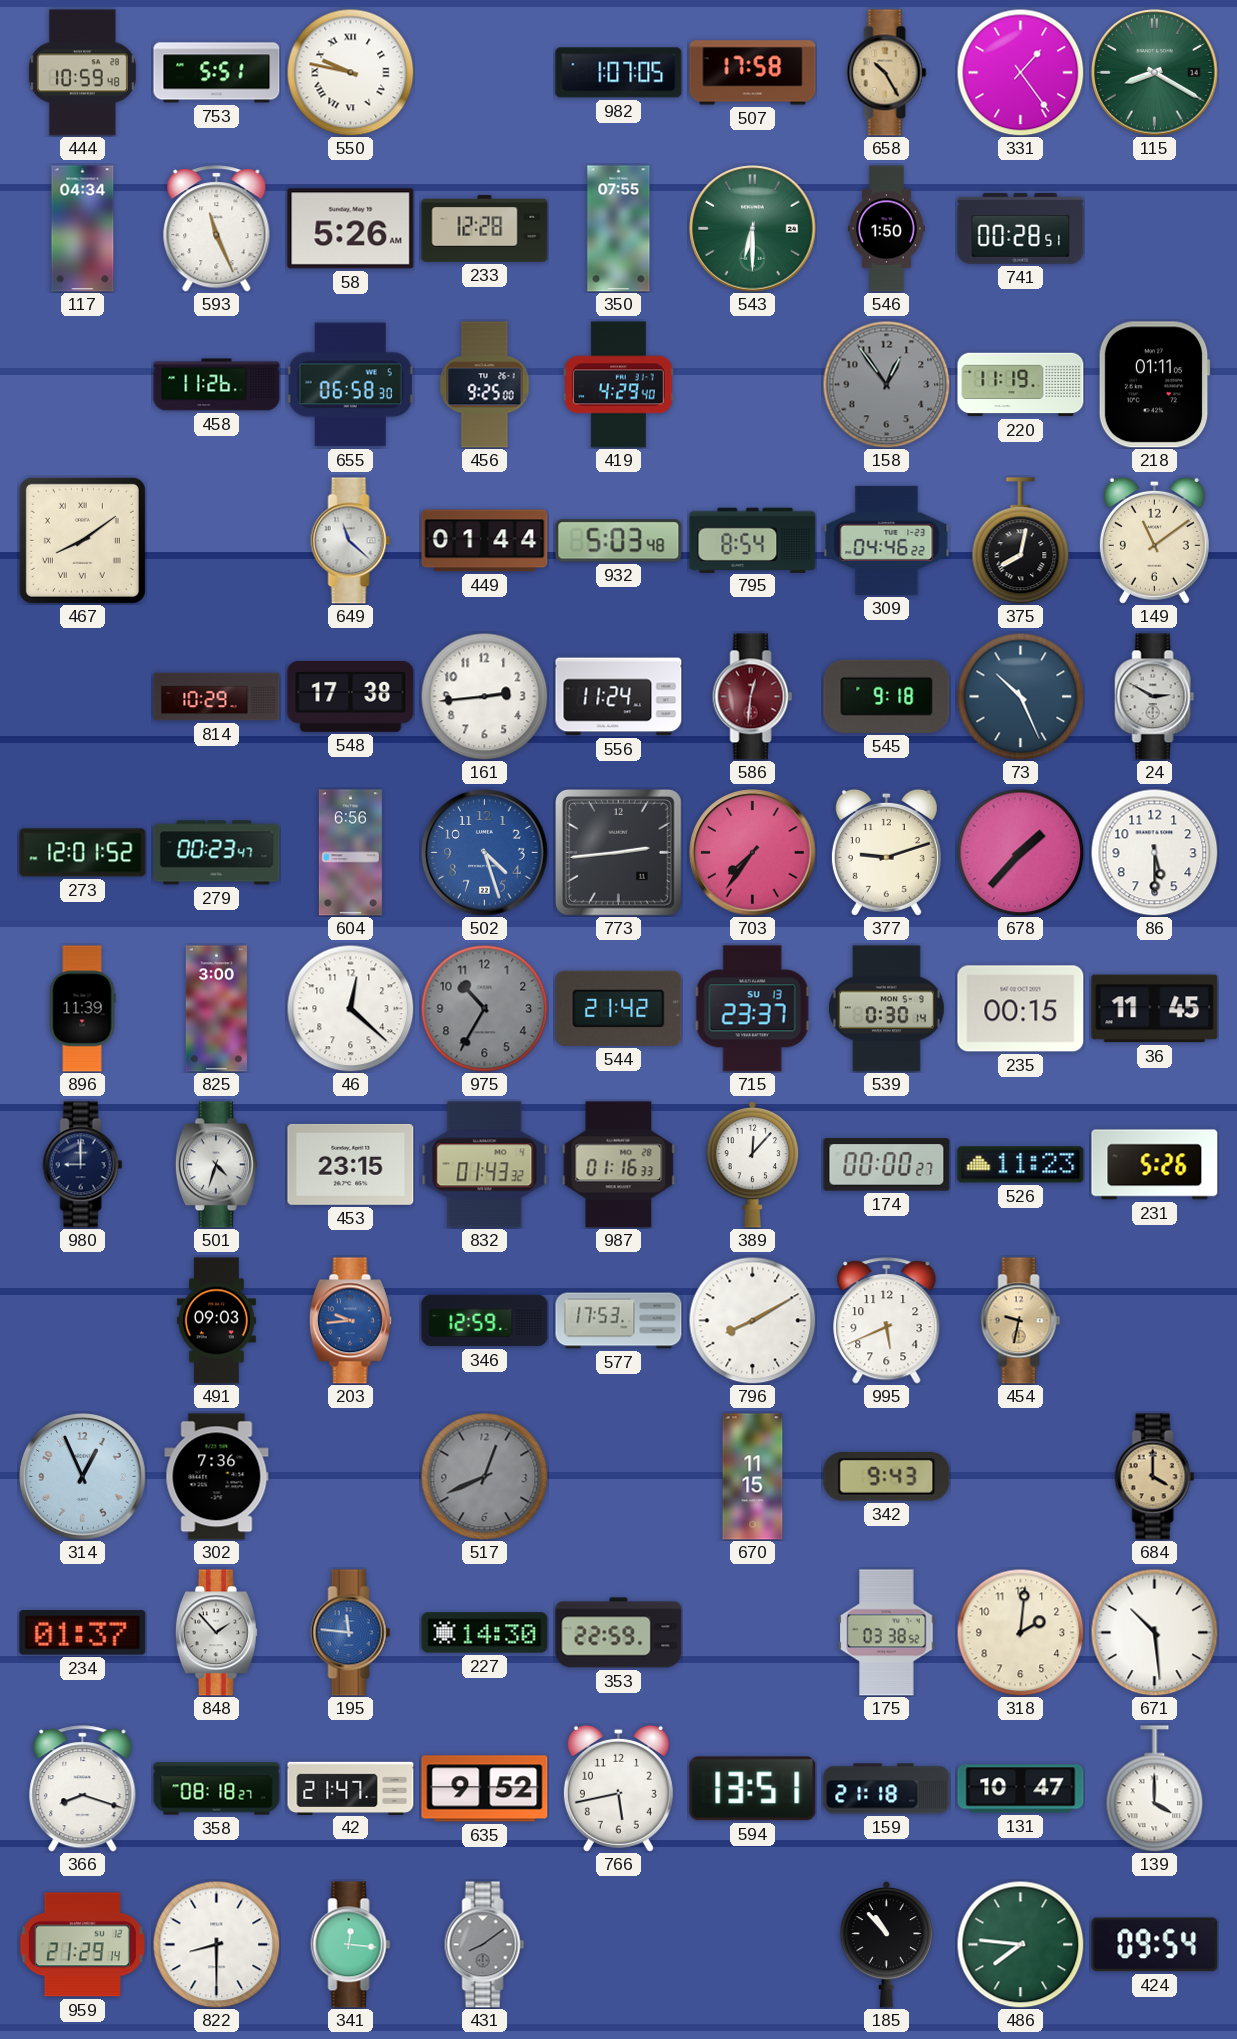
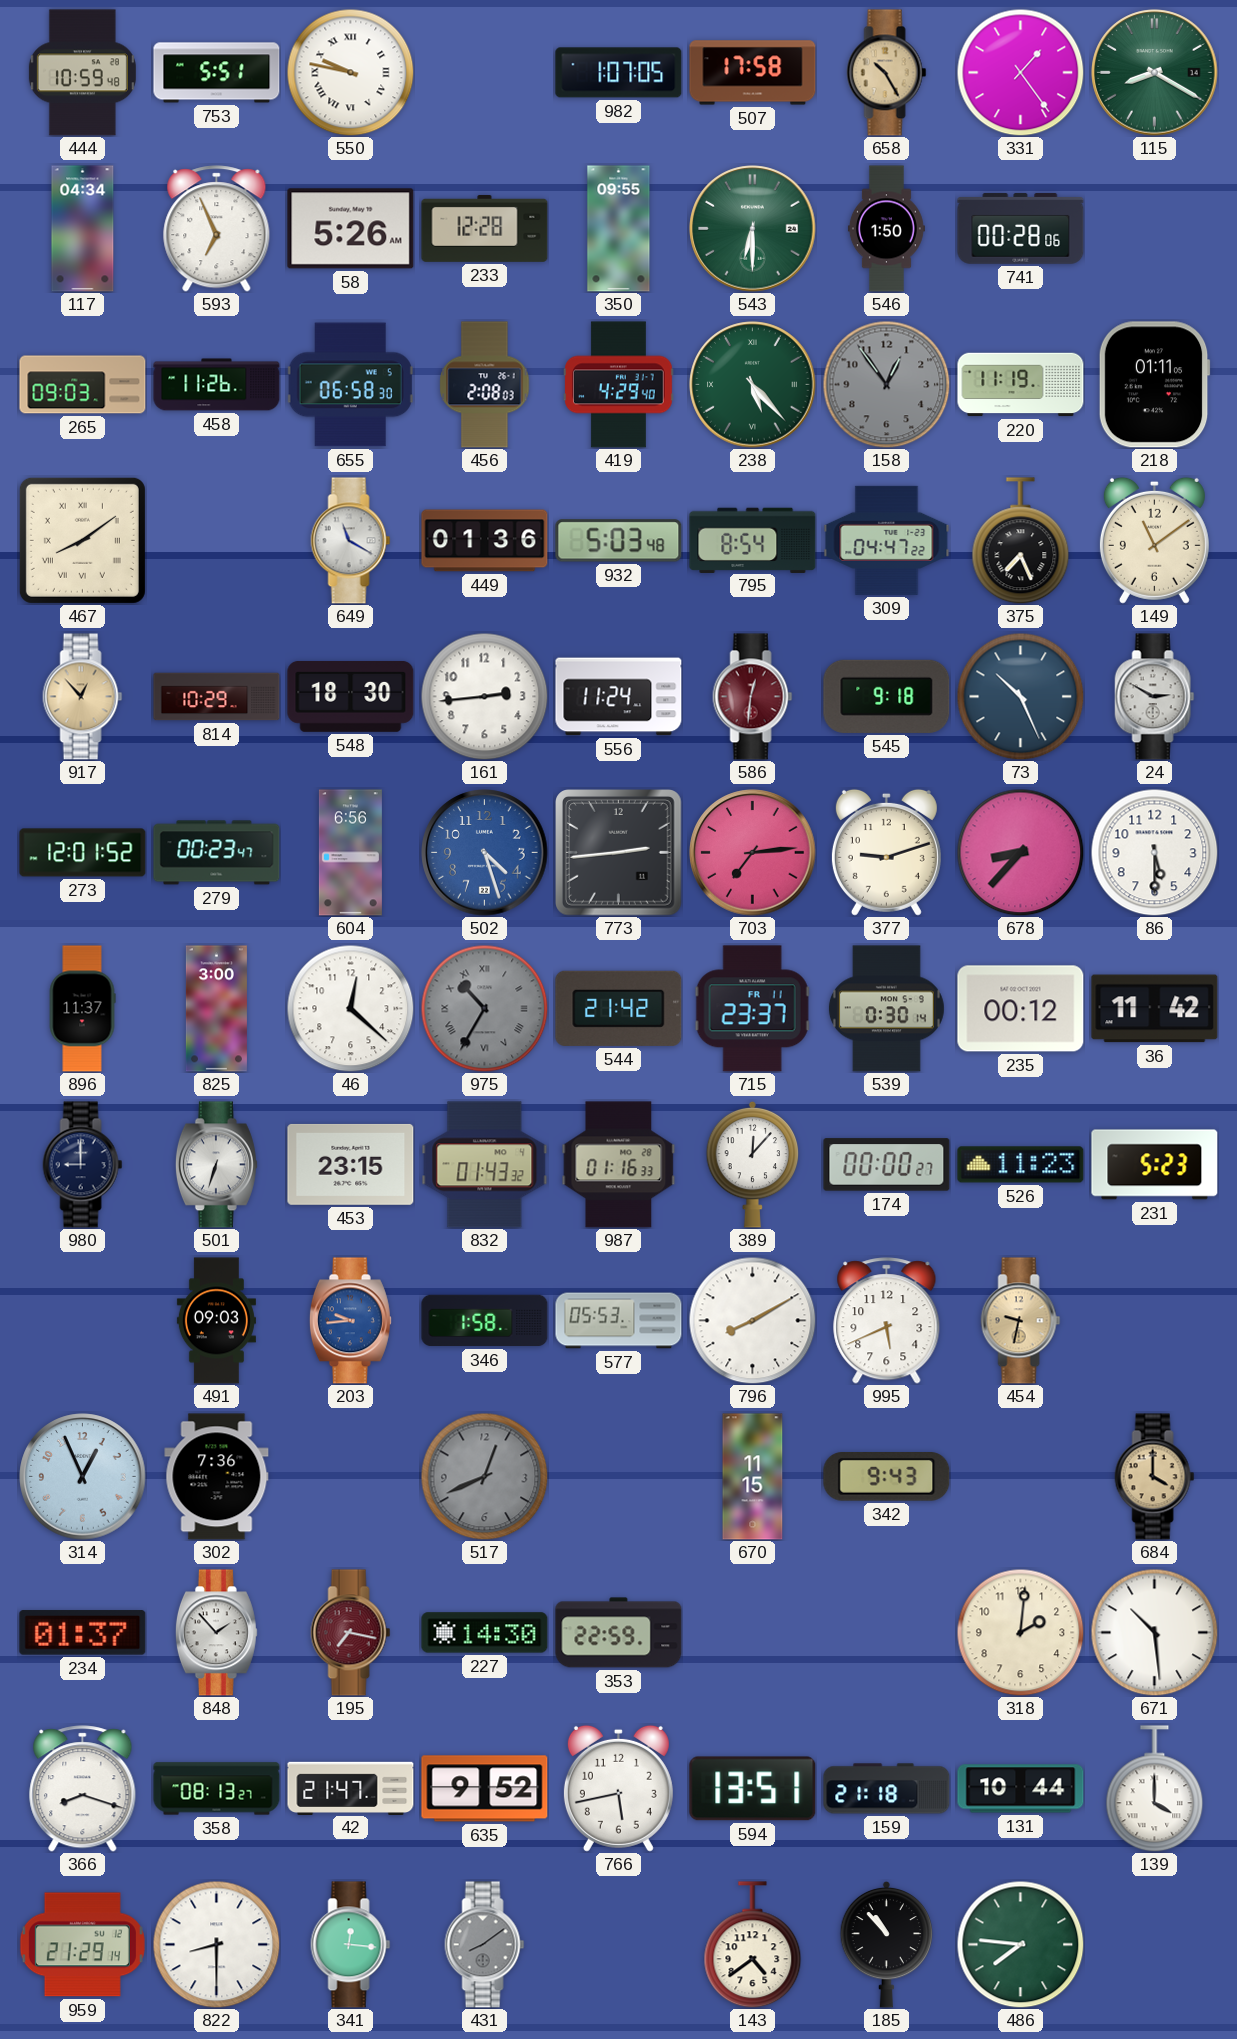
593: 11:26 -> 6:56
350: 07:55 -> 09:55
741: 00:28:51 -> 00:28:06
265: none -> 09:03
456: 9:25 -> 2:08
238: none -> 5:23
649: 11:22 -> 11:20
449: 01:44 -> 01:36
309: 04:46 -> 04:47
375: 8:02 -> 7:26
917: none -> 12:53
548: 17:38 -> 18:30
703: 7:36 -> 7:14
678: 1:37 -> 8:37
896: 11:39 -> 11:37
975 numerals: Arabic -> Roman
715 date: SU 13 -> FR 11
235: 00:15 -> 00:12
36: 11:45 -> 11:42
501: 4:33 -> 6:33
231: 5:26 -> 5:23
346: 12:59 -> 1:58
577: 17:53 -> 05:53
195: 11:46 -> 7:17
195 dial: blue -> burgundy
175: 03:38 -> none
358: 08:18 -> 08:13
131: 10:47 -> 10:44
143: none -> 4:39
424: 09:54 -> none
